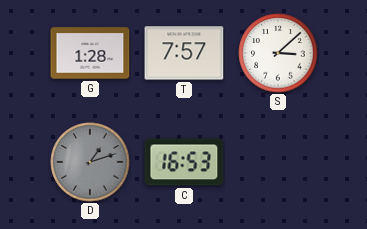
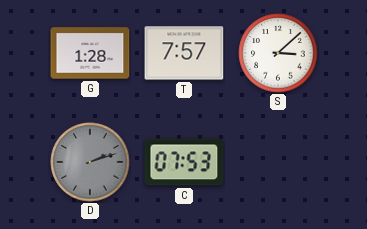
D: 1:12 -> 2:12
C: 16:53 -> 07:53
